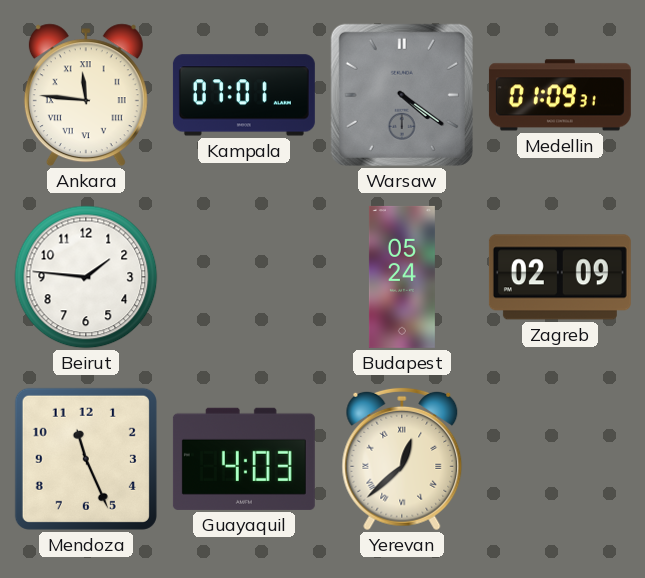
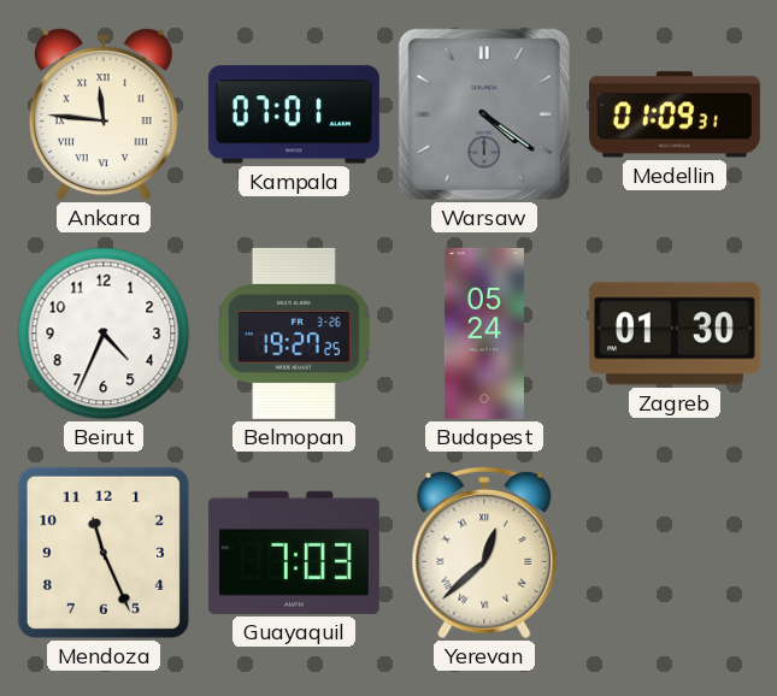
Beirut: 1:46 -> 4:34
Belmopan: none -> 19:27
Zagreb: 02:09 -> 01:30
Guayaquil: 4:03 -> 7:03
